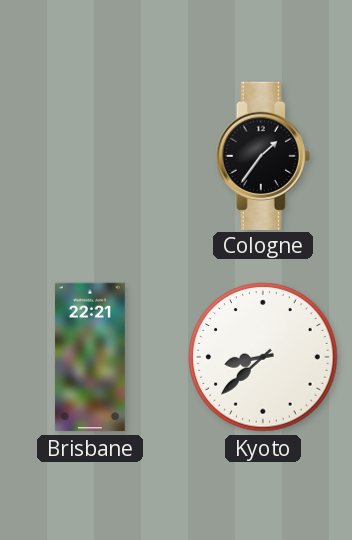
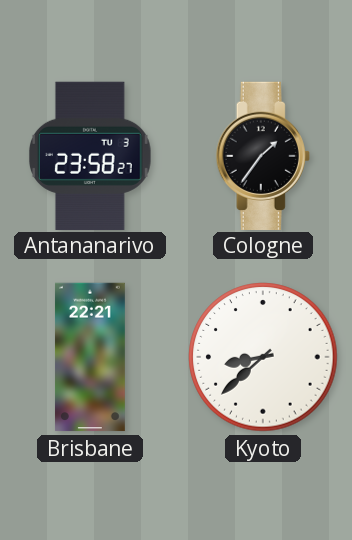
Antananarivo: none -> 23:58
